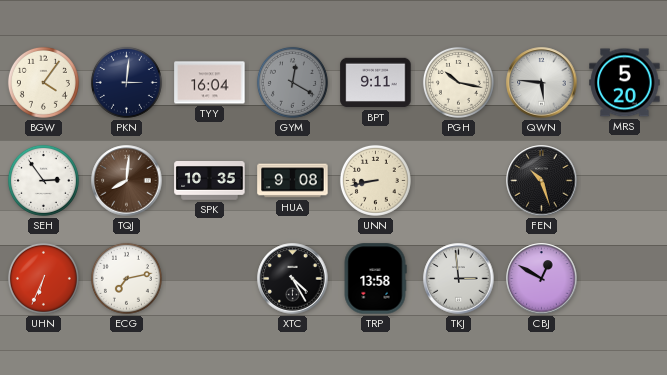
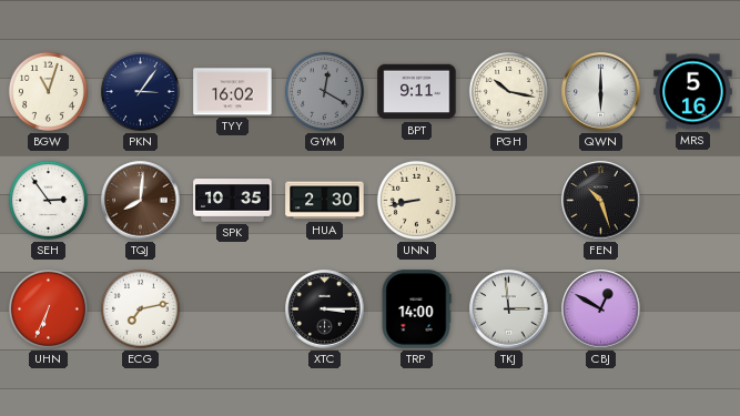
BGW: 4:06 -> 11:03
PKN: 3:01 -> 3:06
TYY: 16:04 -> 16:02
QWN: 5:46 -> 6:00
MRS: 5:20 -> 5:16
HUA: 9:08 -> 2:30
XTC: 4:25 -> 3:15
TRP: 13:58 -> 14:00
